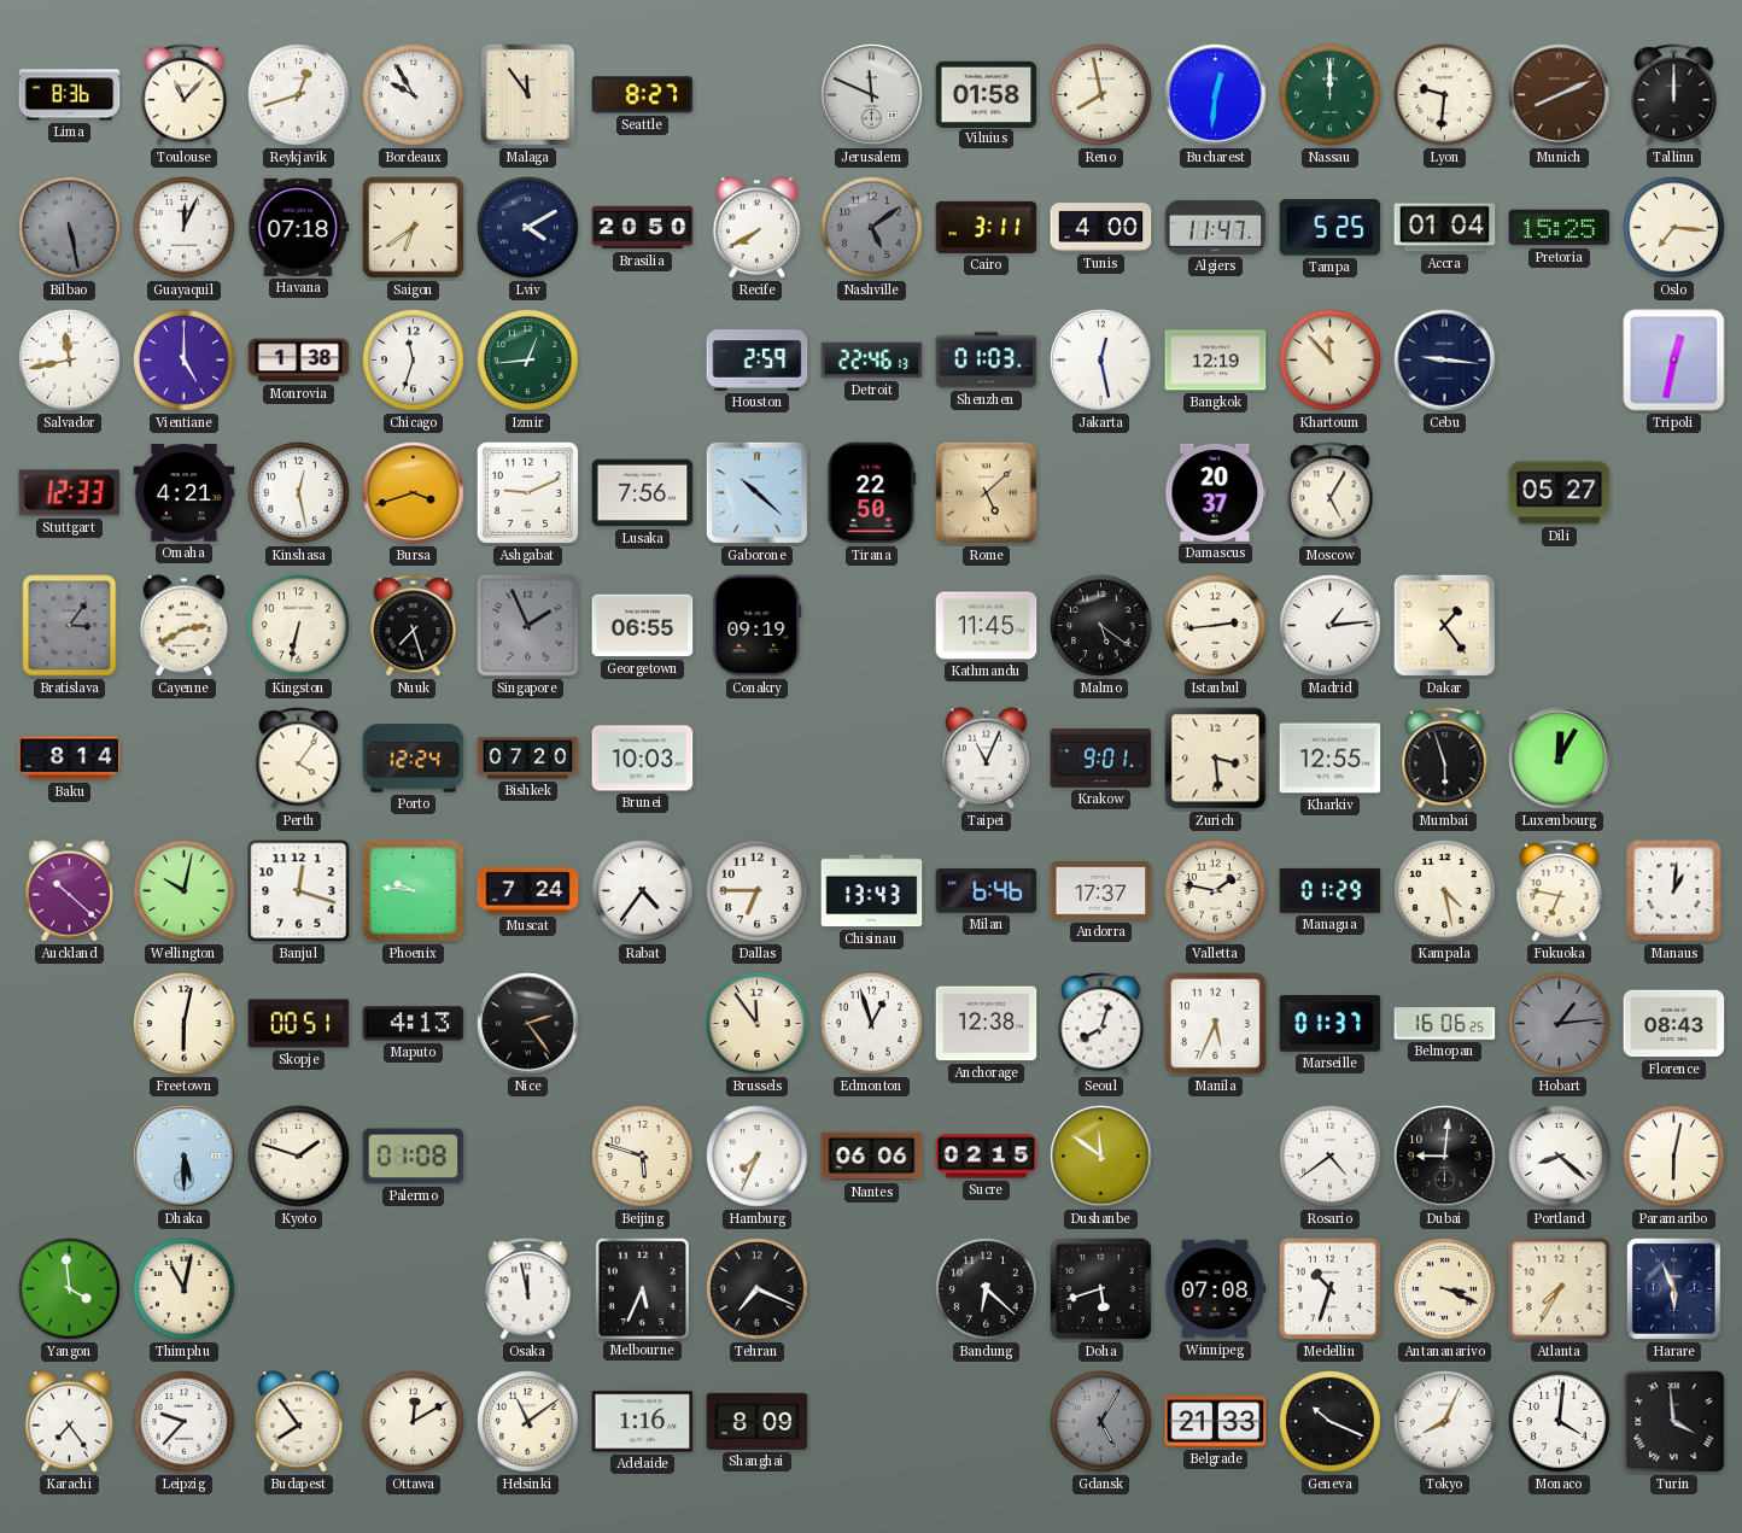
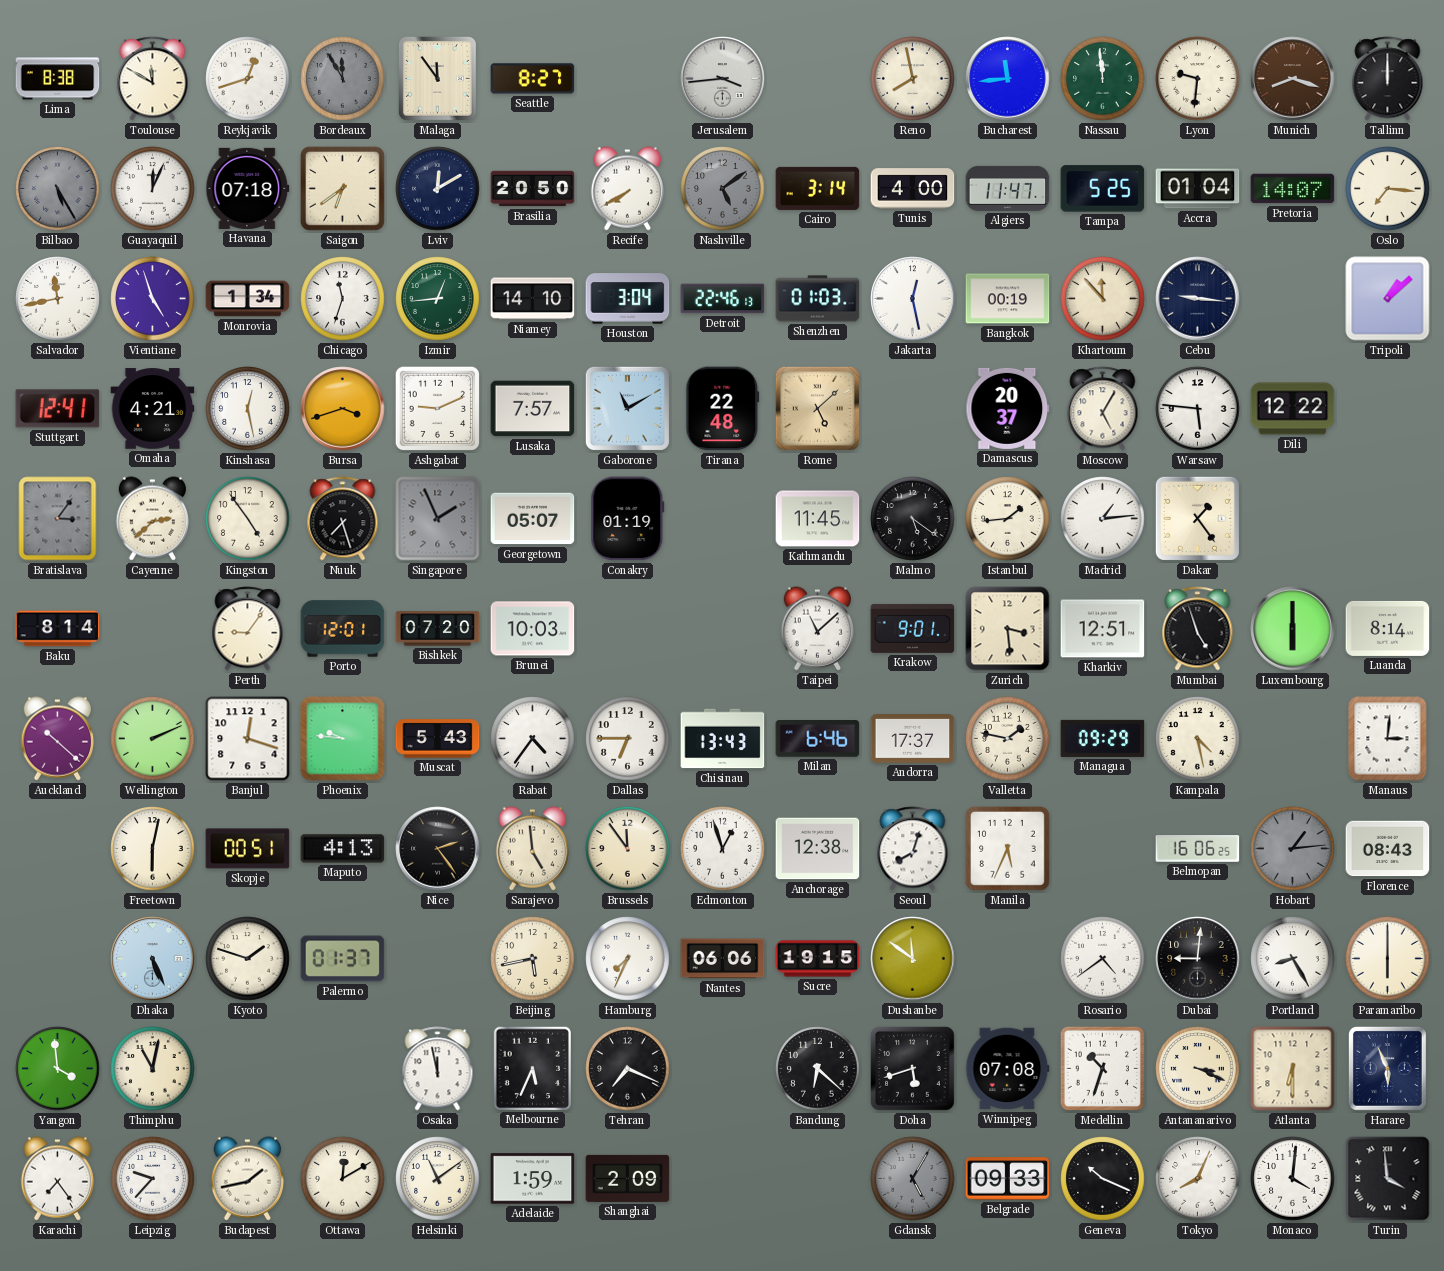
Lima: 8:36 -> 8:38
Toulouse: 11:07 -> 11:50
Bordeaux: 9:55 -> 11:55
Bordeaux dial: white -> grey
Jerusalem: 11:49 -> 3:44
Vilnius: 01:58 -> none
Bucharest: 12:31 -> 11:44
Nassau: 12:00 -> 11:59
Munich: 8:11 -> 8:18
Bilbao: 5:28 -> 5:25
Lviv: 4:10 -> 12:10
Cairo: 3:11 -> 3:14
Pretoria: 15:25 -> 14:07
Vientiane: 5:00 -> 4:57
Monrovia: 1:38 -> 1:34
Niamey: none -> 14:10
Houston: 2:59 -> 3:04
Bangkok: 12:19 -> 00:19
Tripoli: 12:32 -> 1:08
Stuttgart: 12:33 -> 12:41
Lusaka: 7:56 -> 7:57
Gaborone: 10:22 -> 11:10
Tirana: 22:50 -> 22:48
Warsaw: none -> 5:46
Dili: 05:27 -> 12:22
Cayenne: 2:40 -> 2:38
Kingston: 6:32 -> 4:54
Georgetown: 06:55 -> 05:07
Conakry: 09:19 -> 01:19
Istanbul: 2:44 -> 1:44
Perth: 4:06 -> 9:06
Porto: 12:24 -> 12:01
Taipei: 11:04 -> 11:08
Kharkiv: 12:55 -> 12:51
Mumbai: 5:57 -> 4:57
Luxembourg: 12:05 -> 6:00
Luanda: none -> 8:14
Wellington: 10:02 -> 2:11
Muscat: 7:24 -> 5:43
Managua: 01:29 -> 09:29
Fukuoka: 6:47 -> none
Manaus: 1:01 -> 3:01
Sarajevo: none -> 4:59
Marseille: 01:37 -> none
Dhaka: 5:30 -> 5:26
Palermo: 01:08 -> 01:37
Beijing: 5:48 -> 5:43
Sucre: 02:15 -> 19:15
Portland: 8:22 -> 8:25
Paramaribo: 6:02 -> 6:00
Atlanta: 7:35 -> 6:30
Budapest: 7:54 -> 1:43
Adelaide: 1:16 -> 1:59
Shanghai: 8:09 -> 2:09
Belgrade: 21:33 -> 09:33
